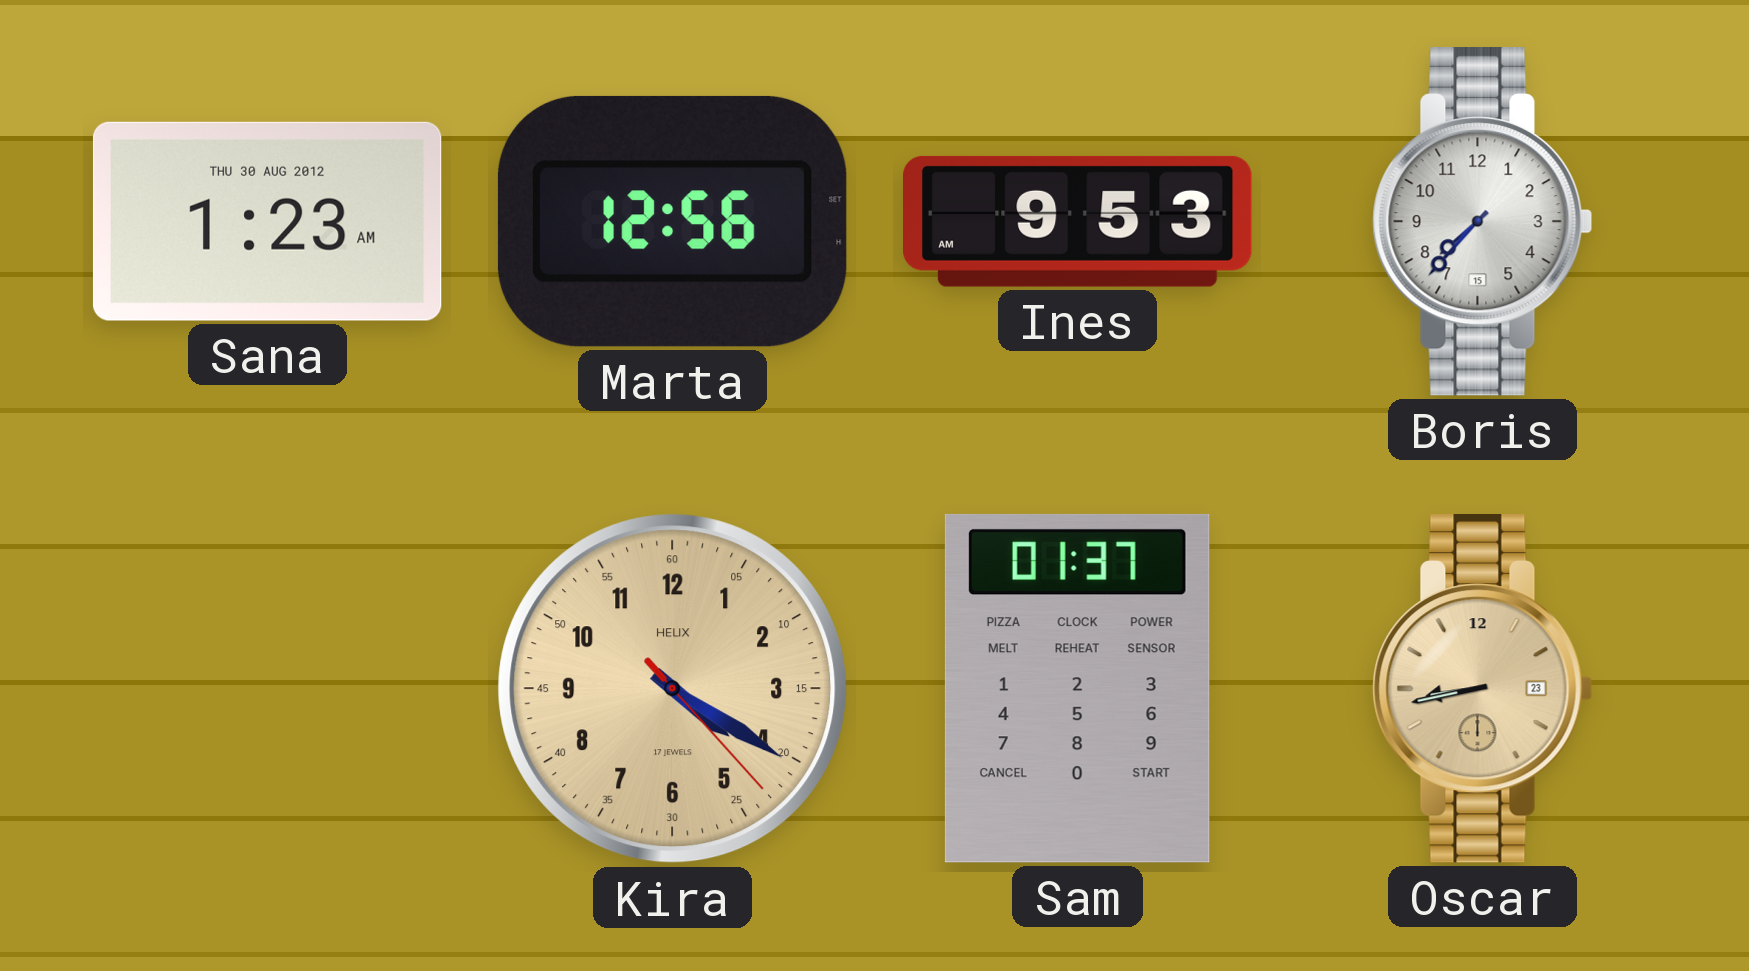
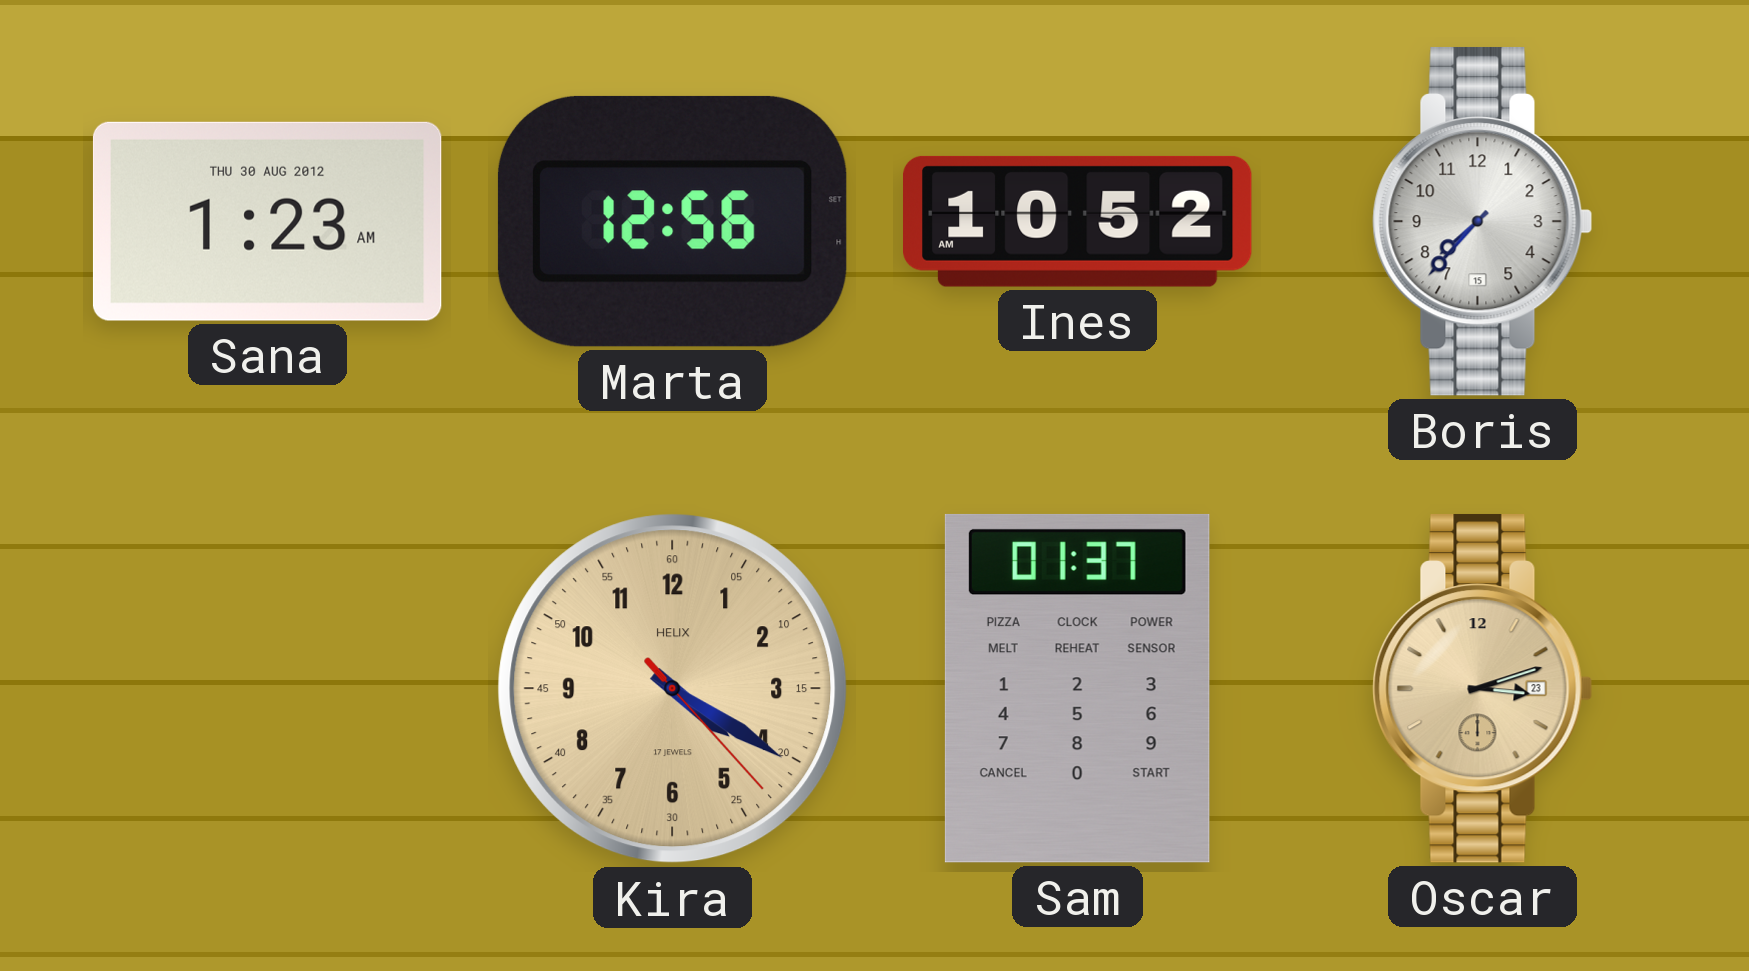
Ines: 9:53 -> 10:52
Oscar: 8:43 -> 3:12
